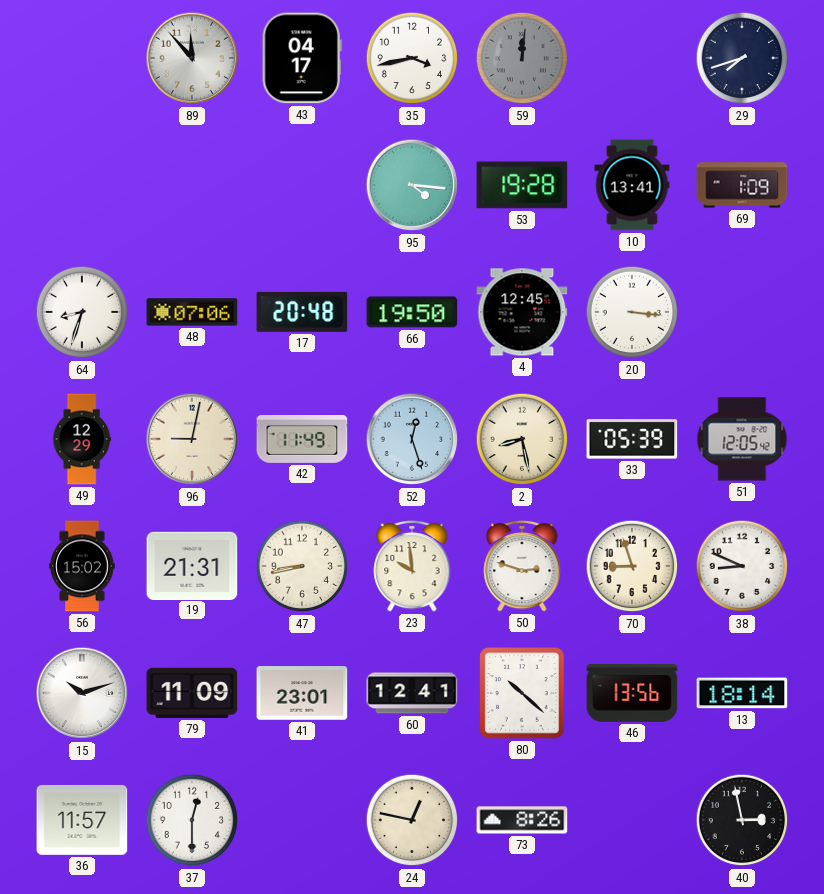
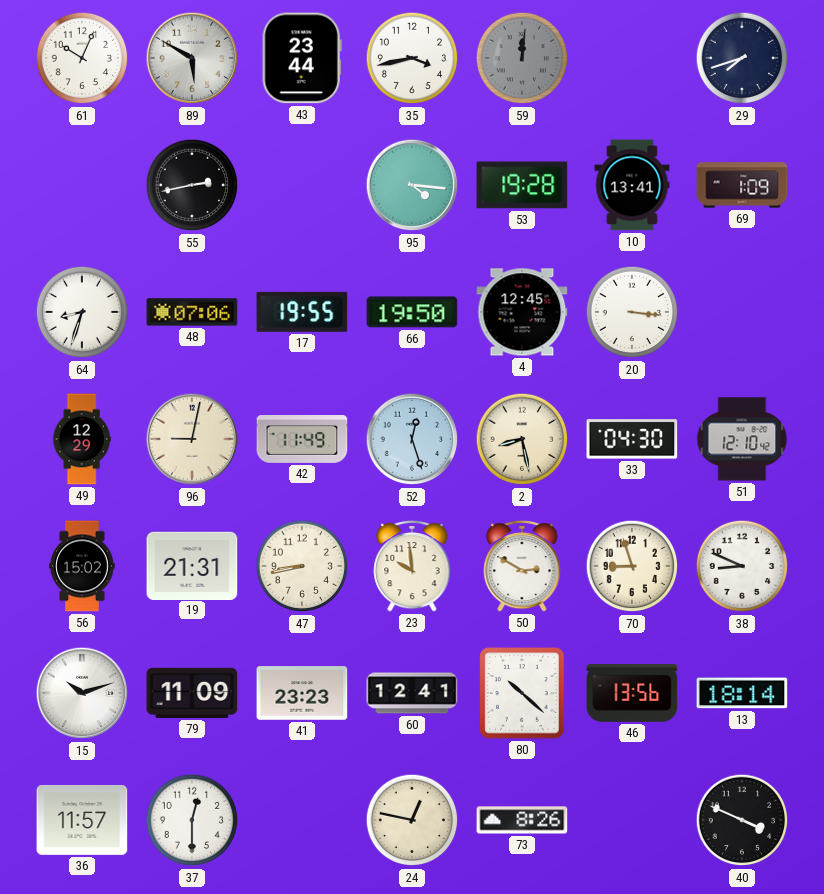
61: none -> 10:04
89: 11:53 -> 5:50
43: 04:17 -> 23:44
55: none -> 2:43
17: 20:48 -> 19:55
33: 05:39 -> 04:30
51: 12:05 -> 12:10
50: 2:48 -> 2:50
41: 23:01 -> 23:23
40: 2:58 -> 3:49
